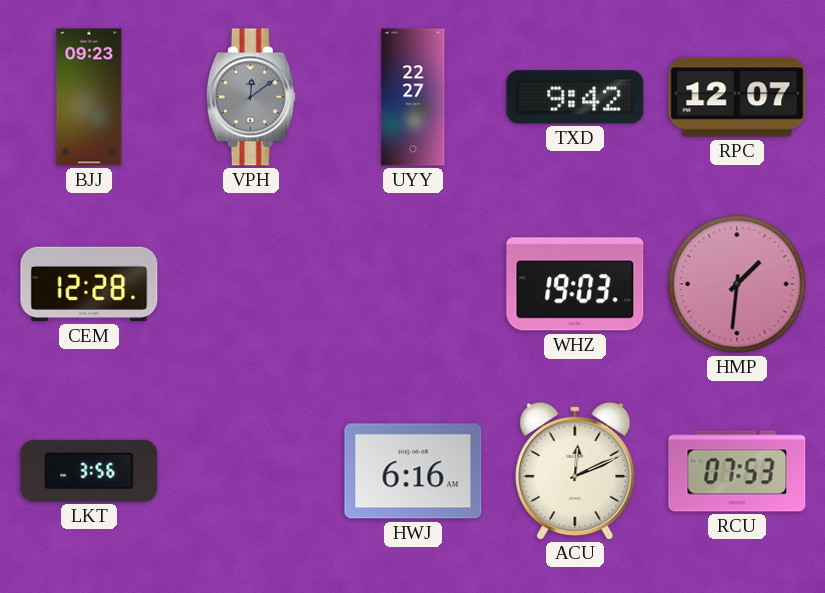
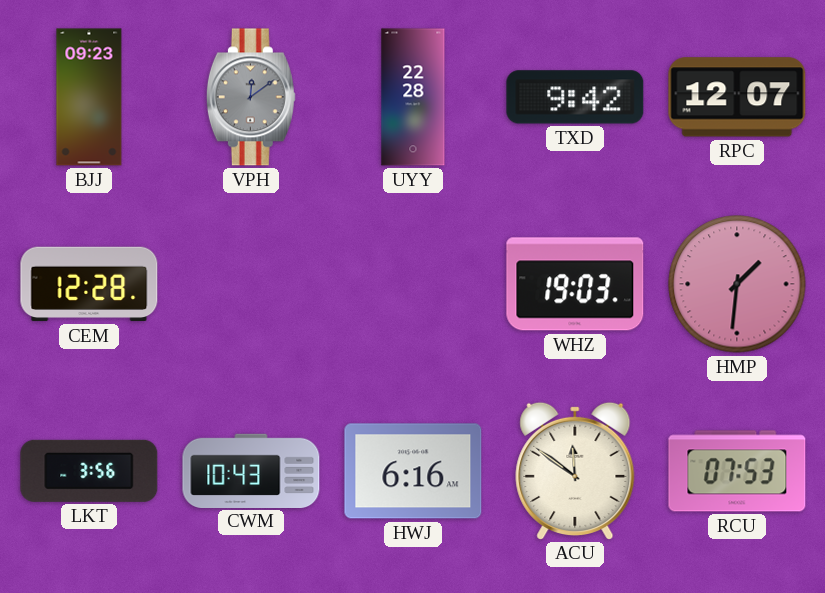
UYY: 22:27 -> 22:28
CWM: none -> 10:43
ACU: 12:11 -> 11:51
